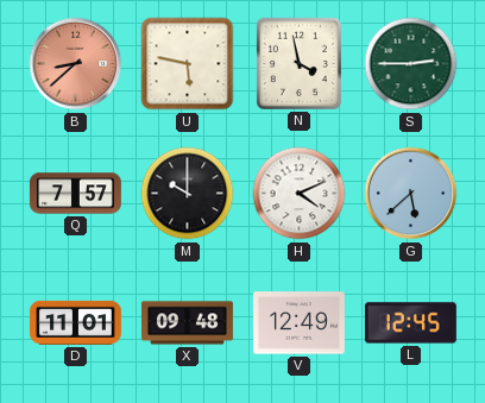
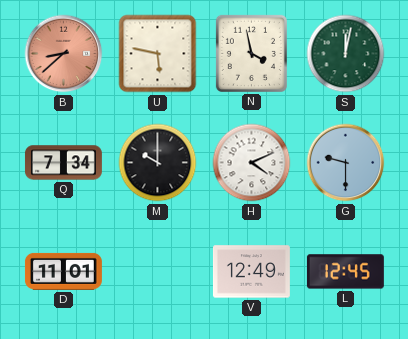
S: 2:45 -> 12:02
Q: 7:57 -> 7:34
G: 5:38 -> 9:30
X: 09:48 -> none
